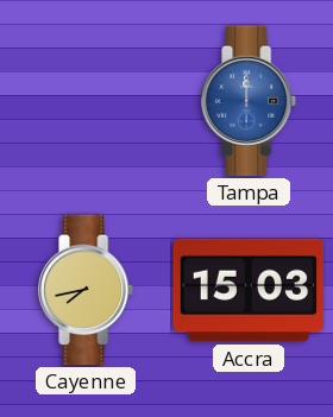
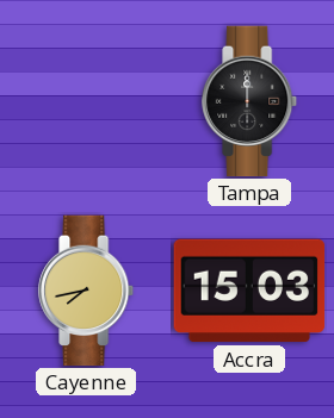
Tampa dial: blue -> black
